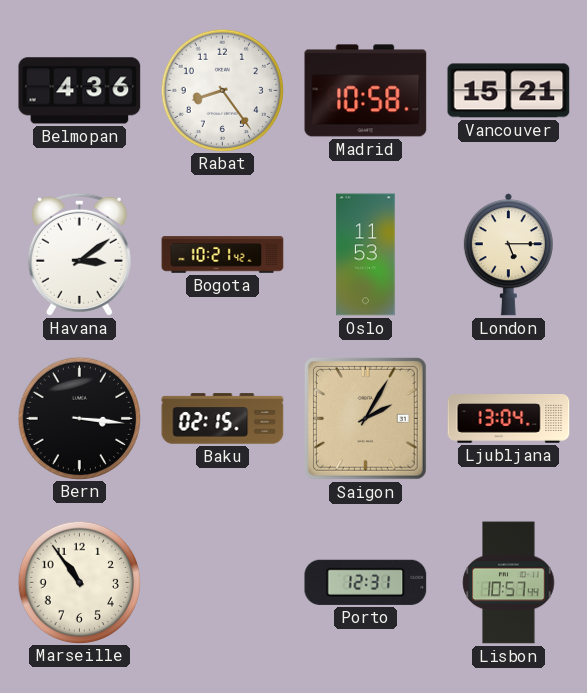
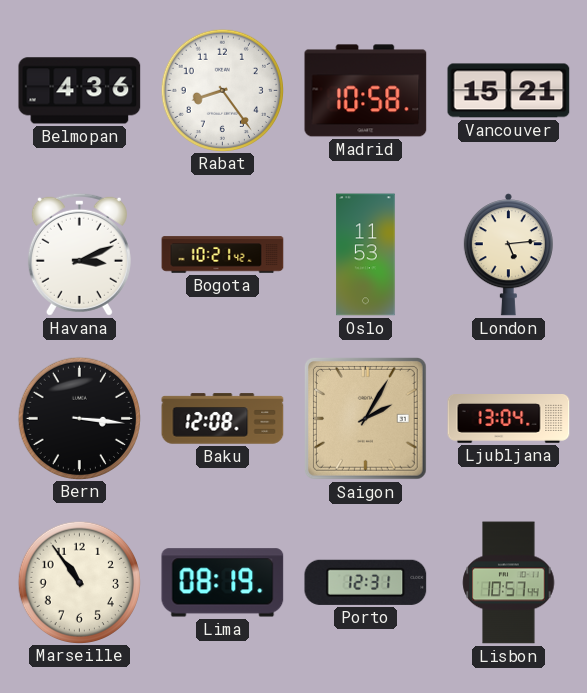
Havana: 3:09 -> 3:11
London: 5:15 -> 5:14
Baku: 02:15 -> 12:08
Lima: none -> 08:19
